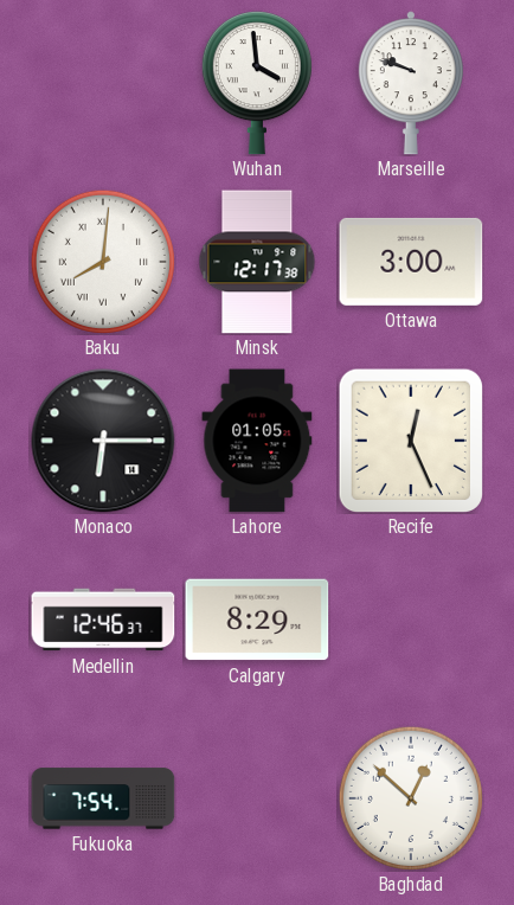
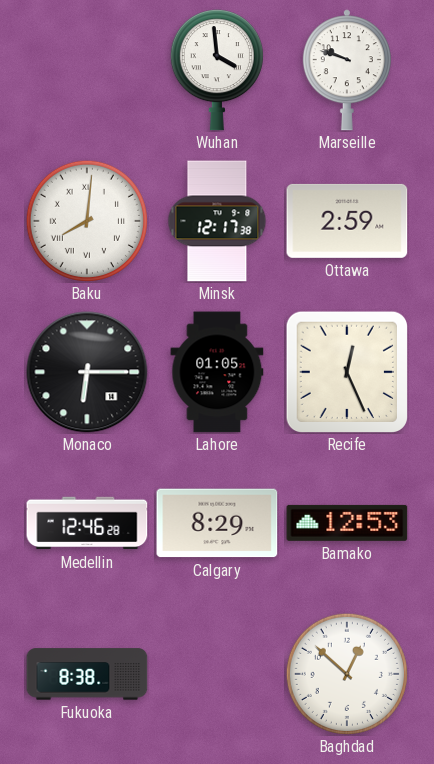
Ottawa: 3:00 -> 2:59
Medellin: 12:46:37 -> 12:46:28
Bamako: none -> 12:53
Fukuoka: 7:54 -> 8:38
